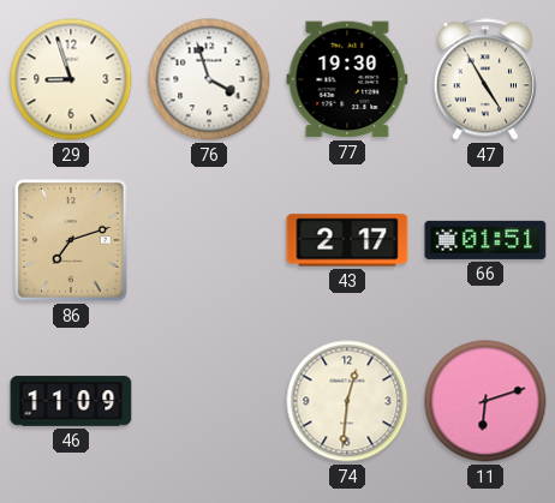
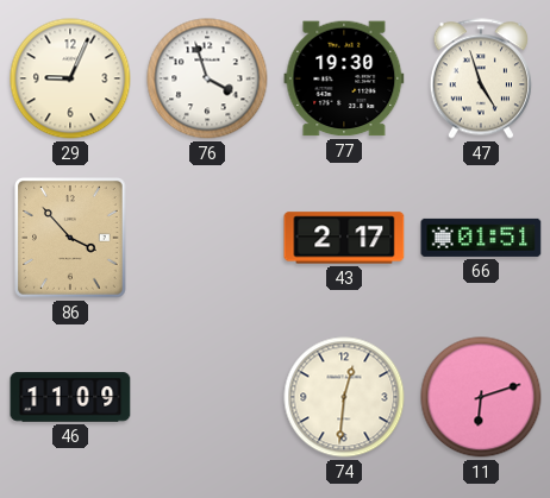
29: 8:57 -> 9:04
47: 4:55 -> 4:57
86: 7:12 -> 3:53
